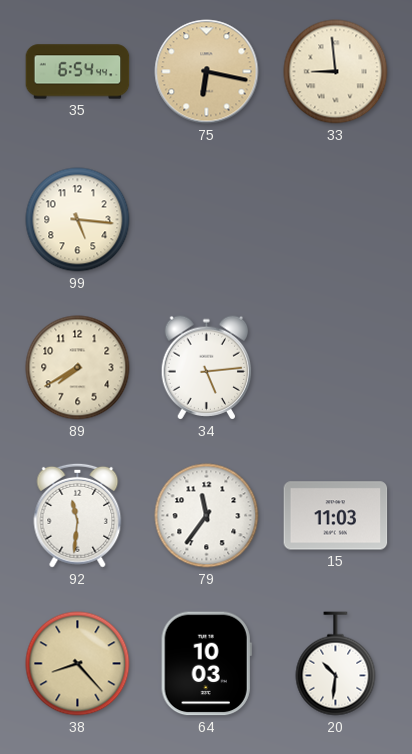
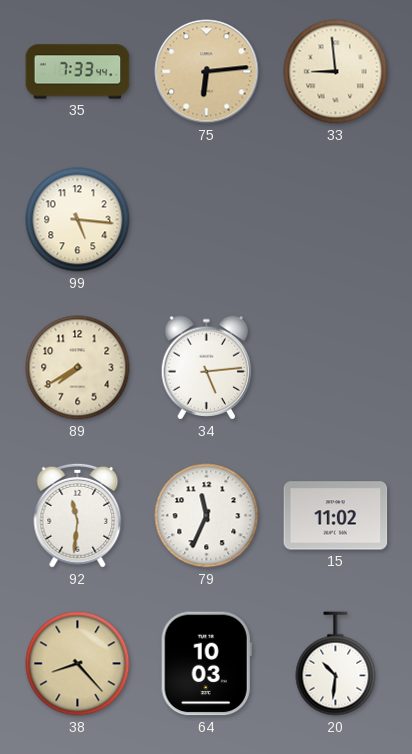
35: 6:54 -> 7:33
75: 6:17 -> 6:14
79: 11:36 -> 11:34
15: 11:03 -> 11:02
